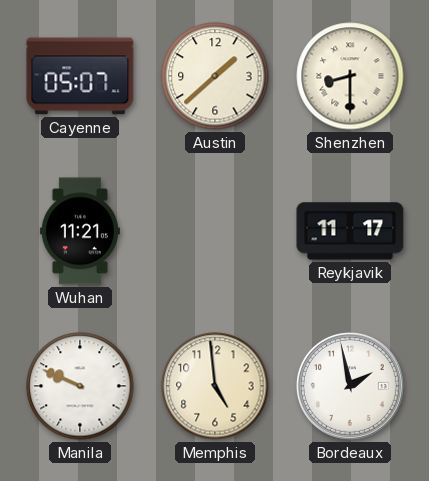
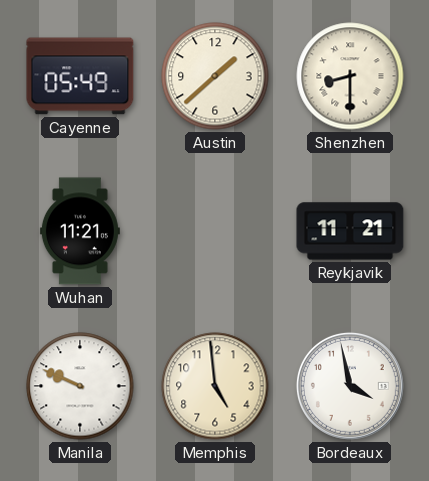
Cayenne: 05:07 -> 05:49
Reykjavik: 11:17 -> 11:21
Bordeaux: 1:58 -> 3:58
